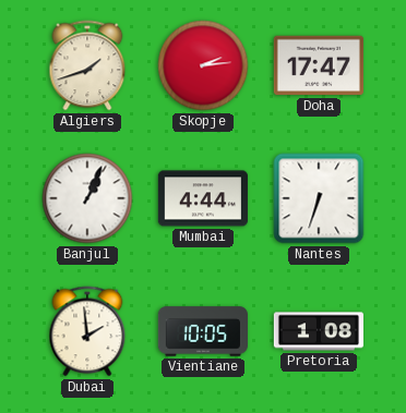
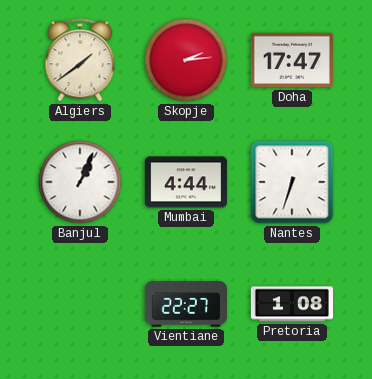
Algiers: 1:42 -> 1:39
Dubai: 1:59 -> none
Vientiane: 10:05 -> 22:27
